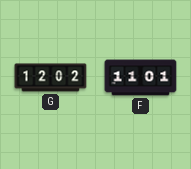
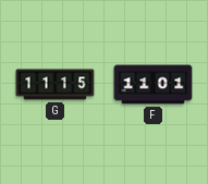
G: 12:02 -> 11:15
